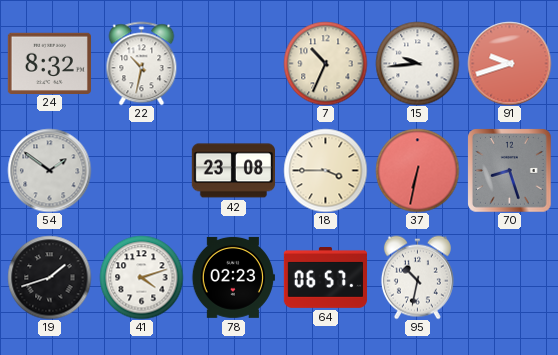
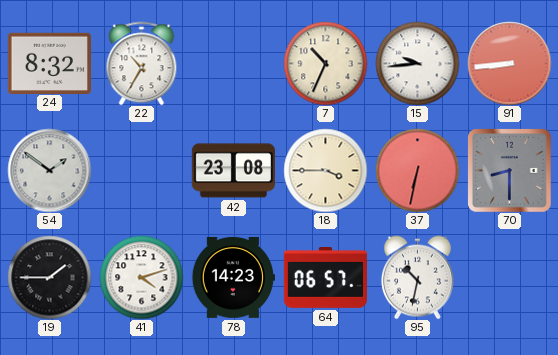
22: 10:32 -> 10:35
91: 9:42 -> 8:44
70: 8:27 -> 8:30
19: 1:42 -> 1:45
78: 02:23 -> 14:23
